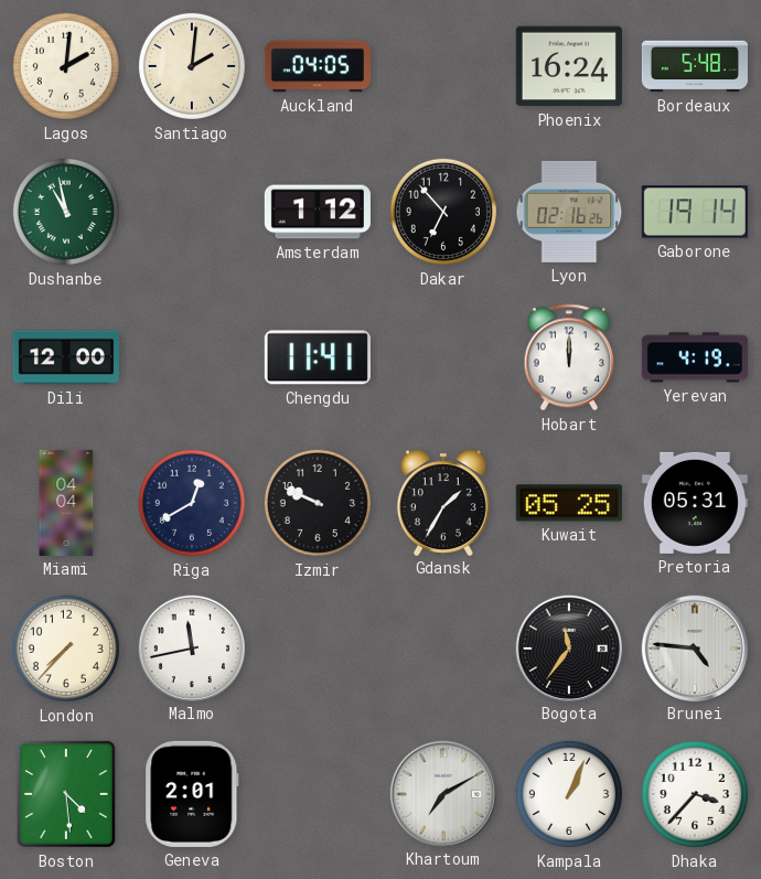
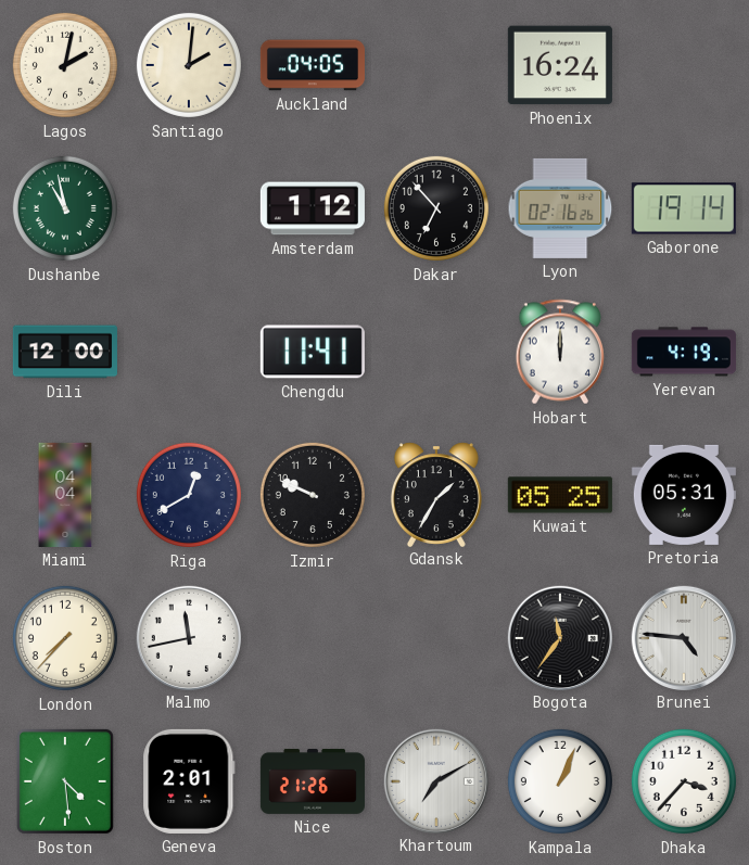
Lagos: 2:01 -> 2:02
Bordeaux: 5:48 -> none
Nice: none -> 21:26
